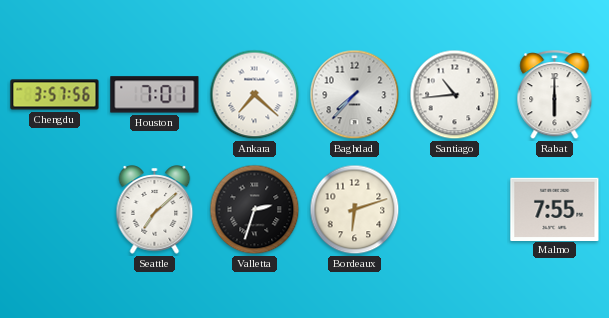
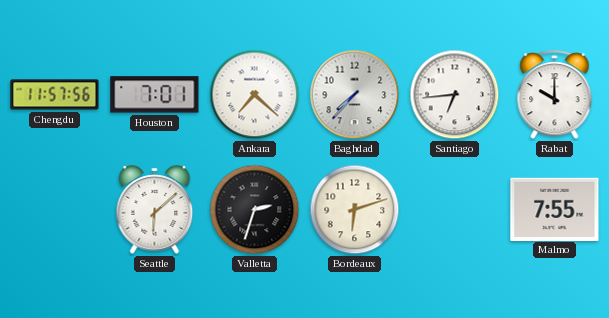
Chengdu: 3:57 -> 11:57
Santiago: 10:44 -> 6:44
Rabat: 6:00 -> 10:00
Seattle: 7:08 -> 6:08
